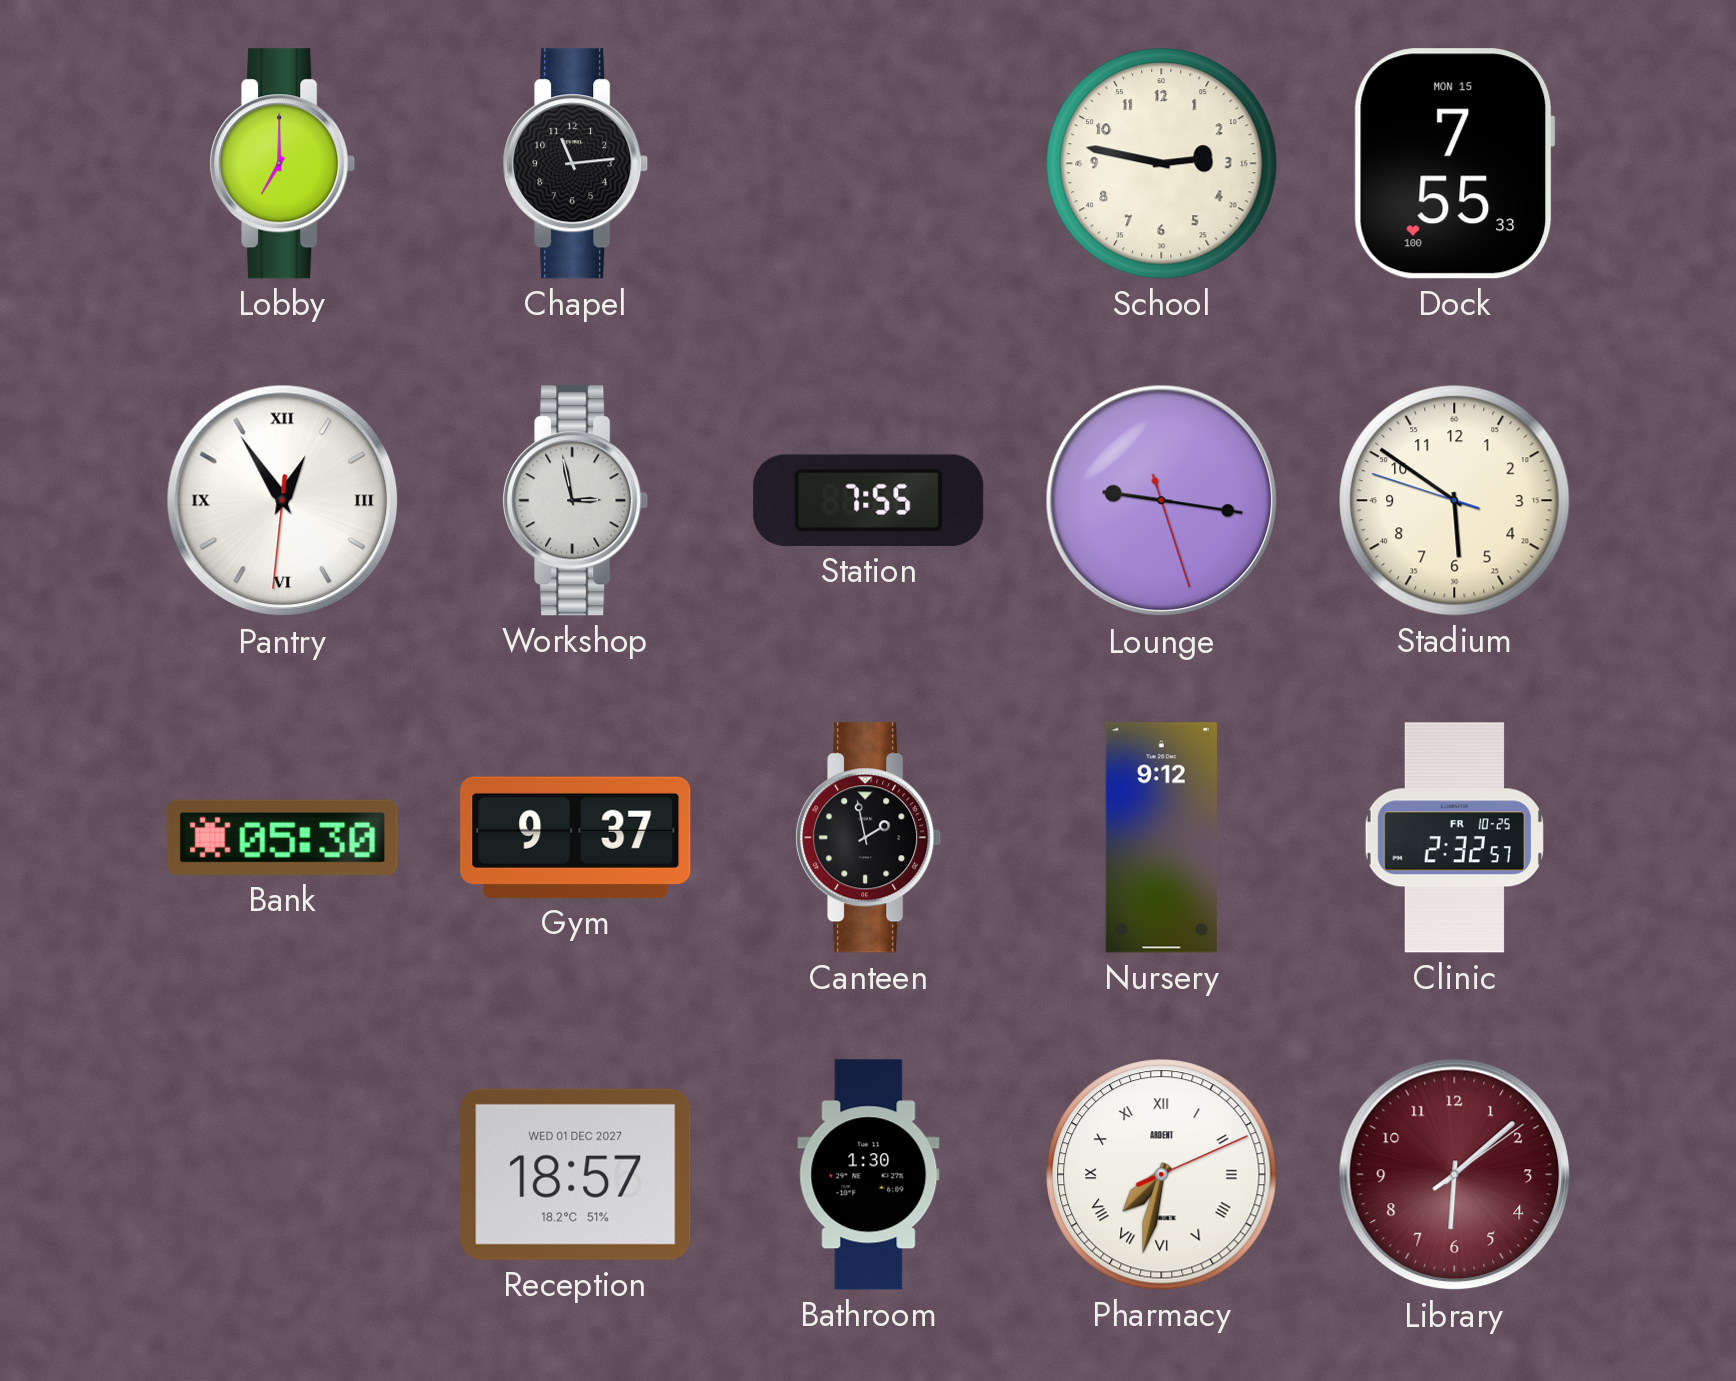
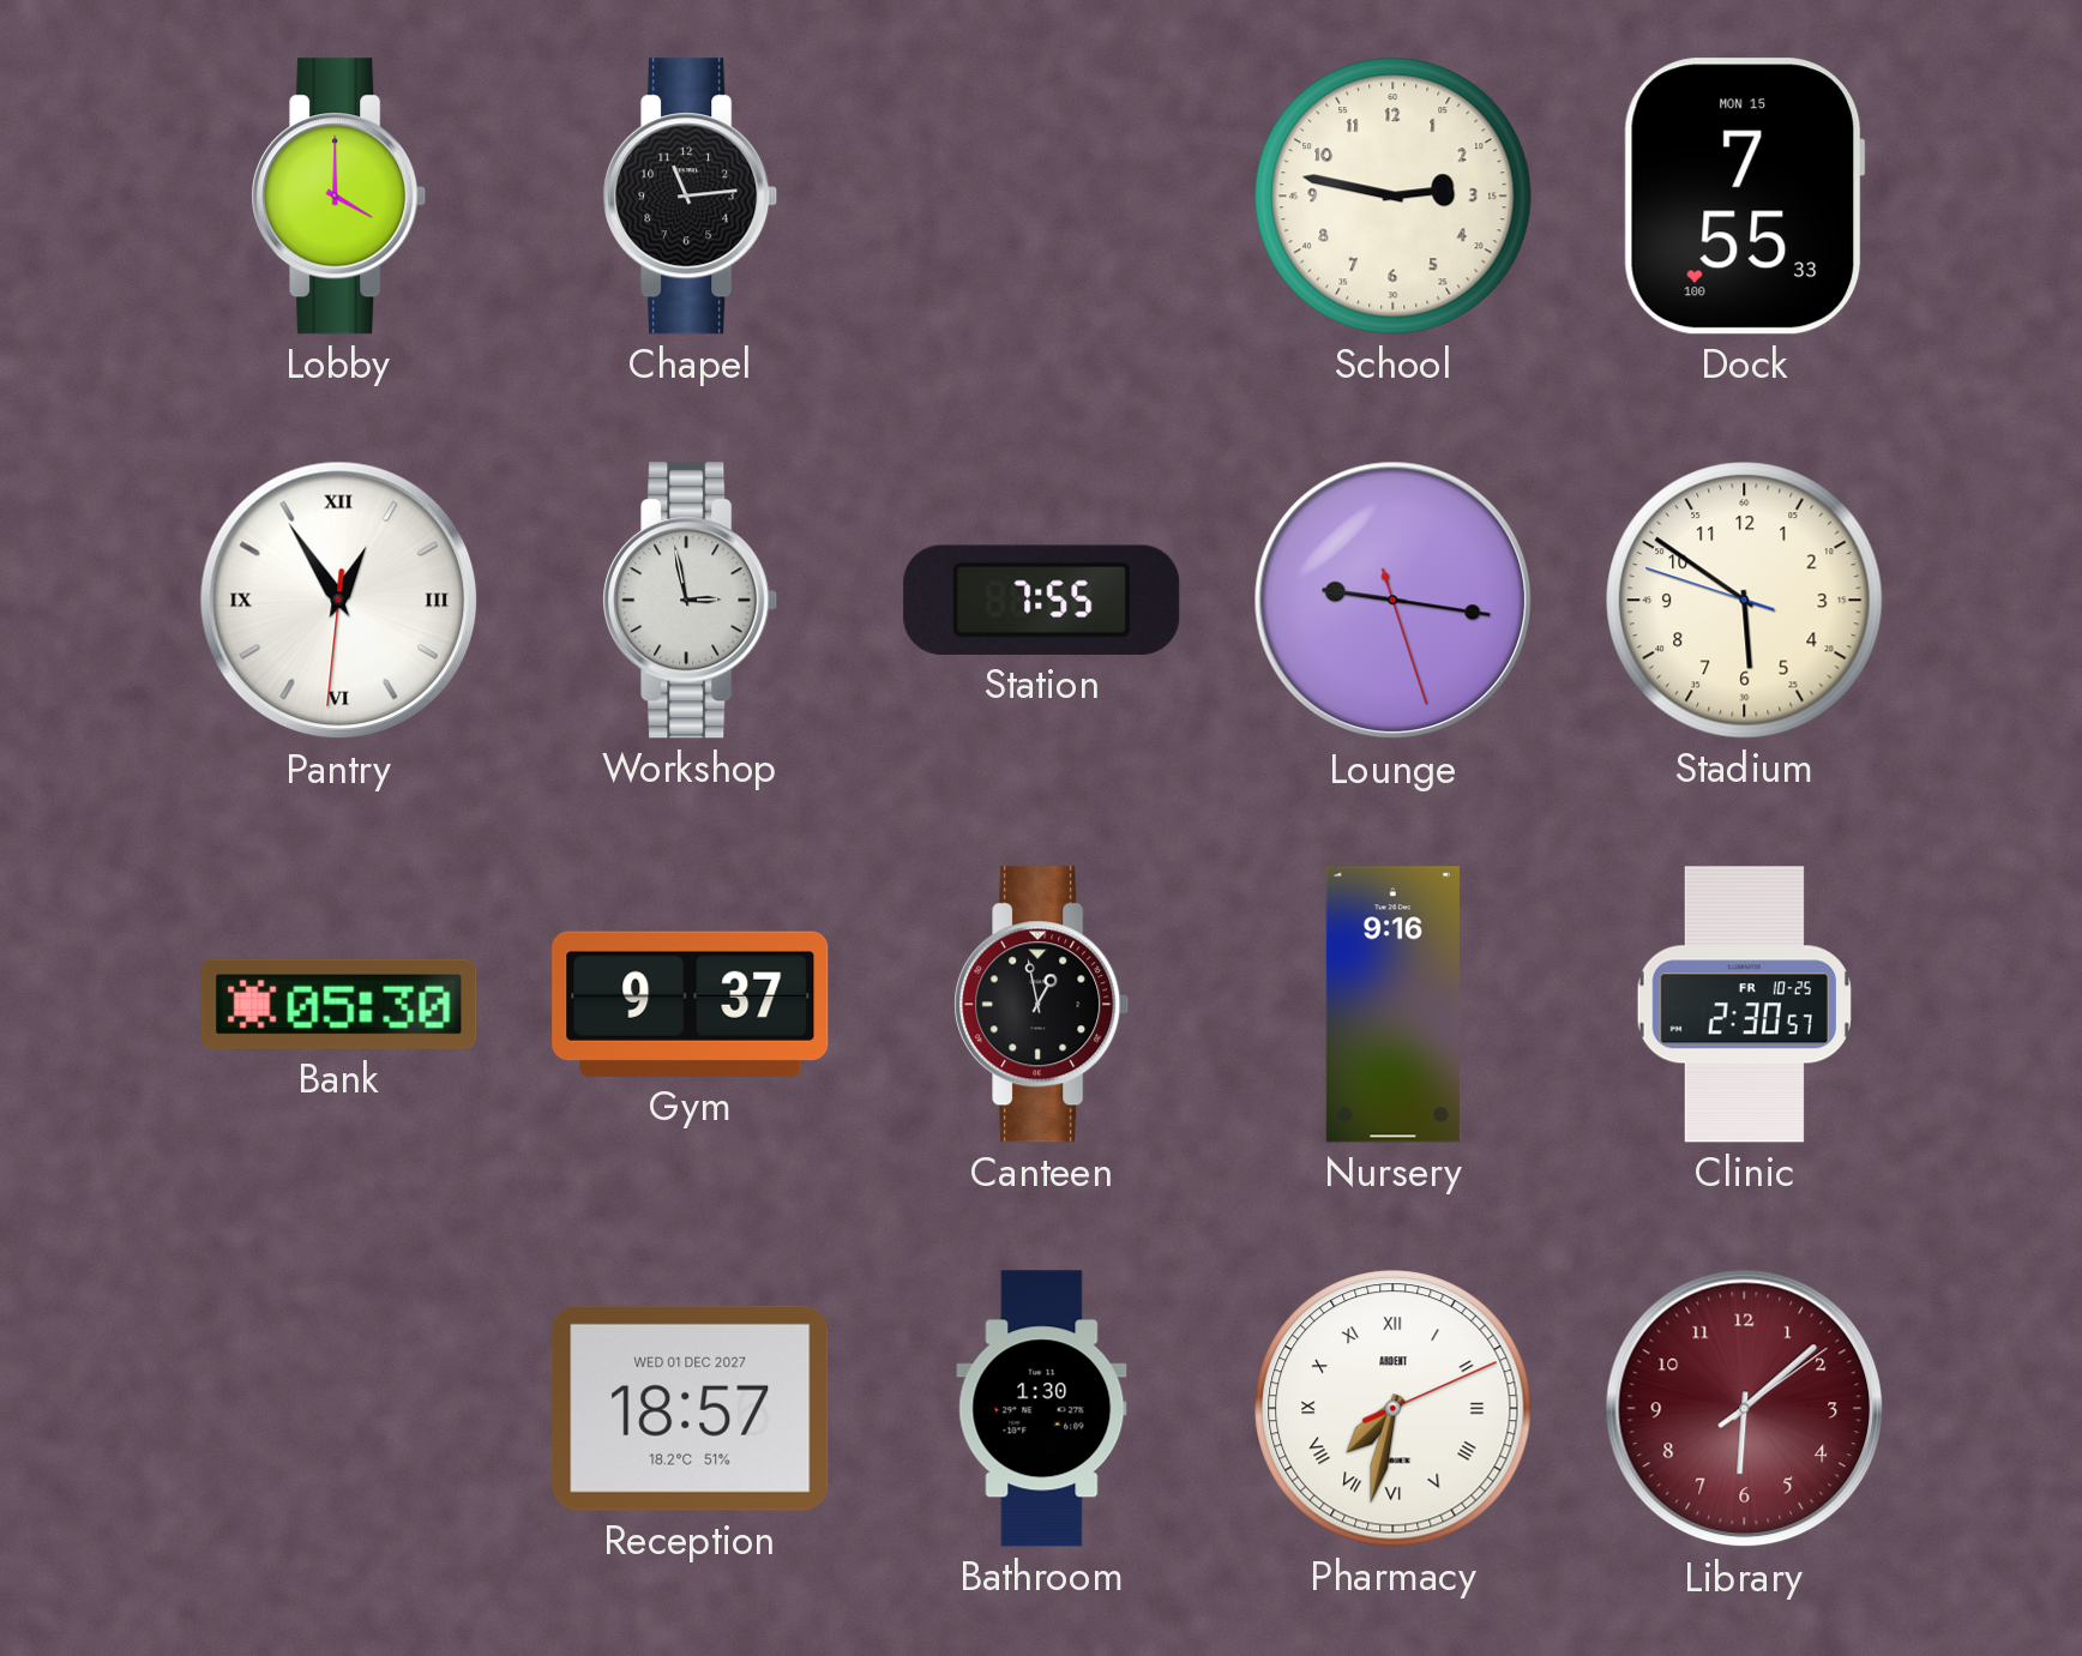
Lobby: 7:00 -> 4:00
Canteen: 1:58 -> 12:58
Nursery: 9:12 -> 9:16
Clinic: 2:32 -> 2:30
